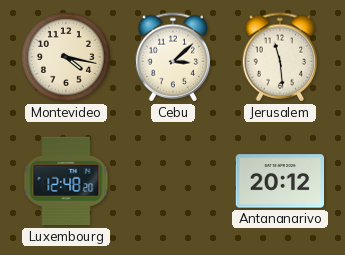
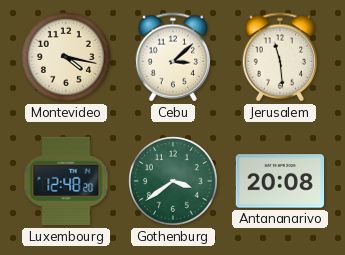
Gothenburg: none -> 3:39
Antananarivo: 20:12 -> 20:08
